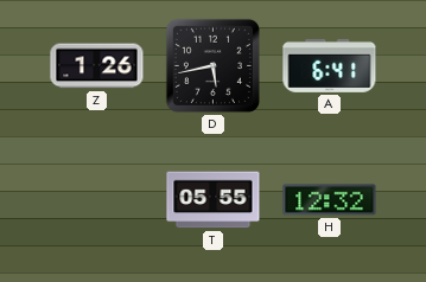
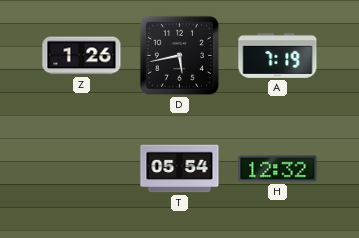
A: 6:41 -> 7:19
T: 05:55 -> 05:54
